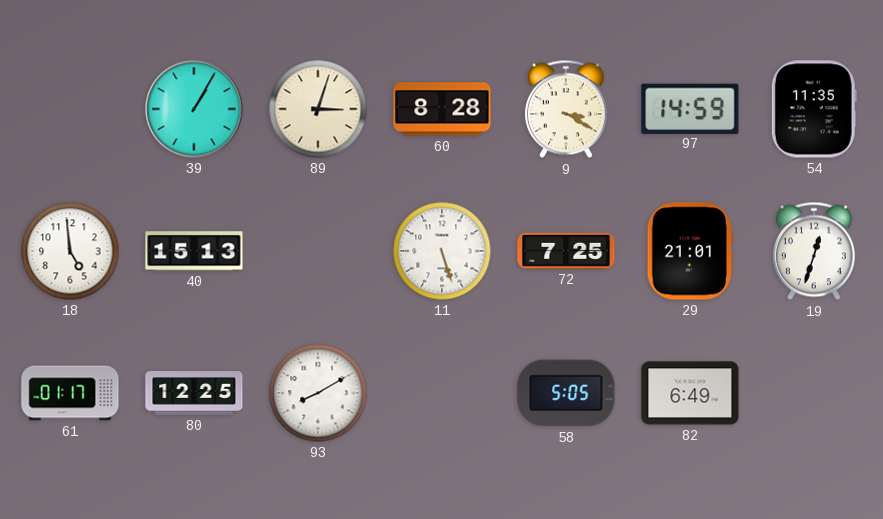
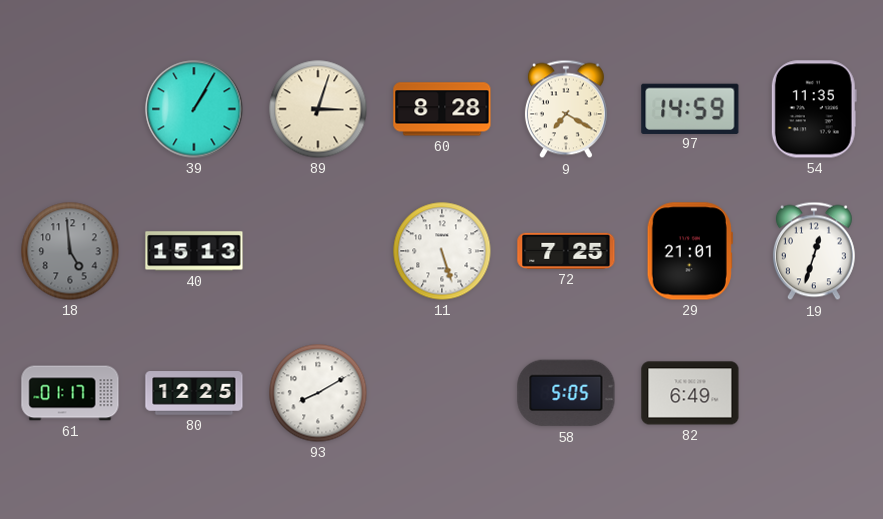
9: 3:20 -> 7:20
18 dial: white -> grey
